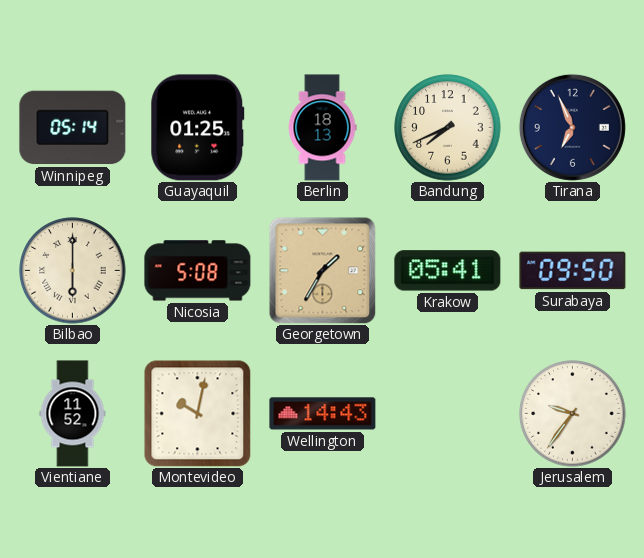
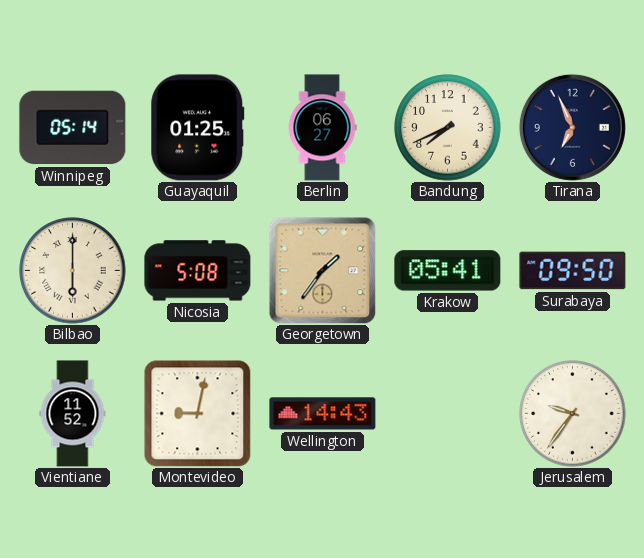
Berlin: 18:13 -> 06:27
Georgetown: 1:35 -> 1:36
Montevideo: 10:02 -> 9:02
